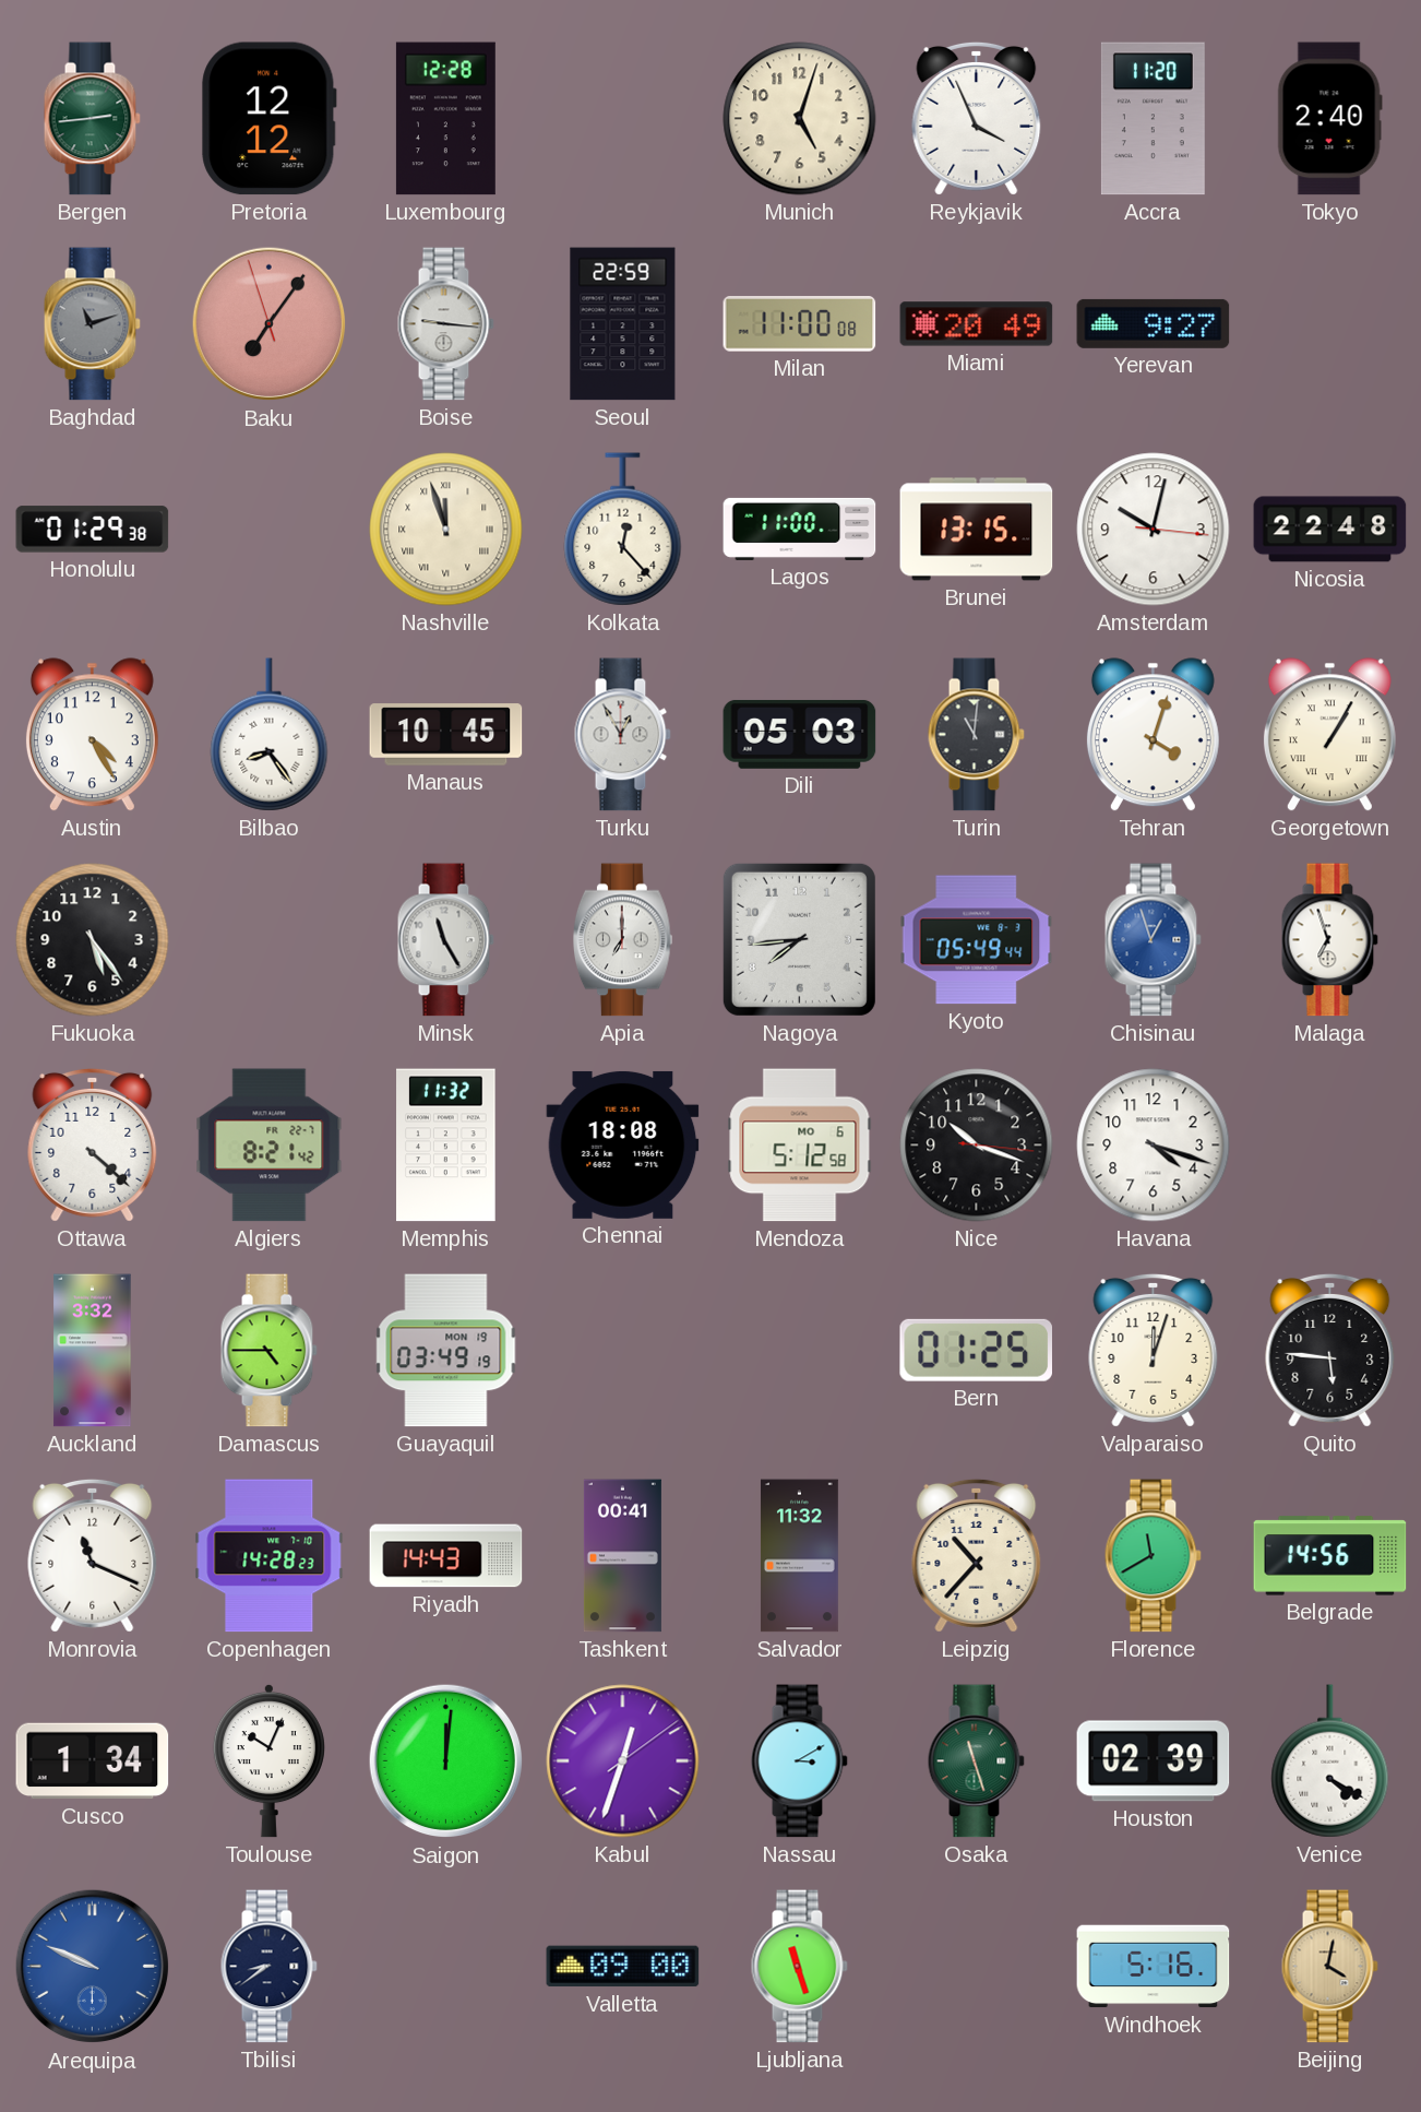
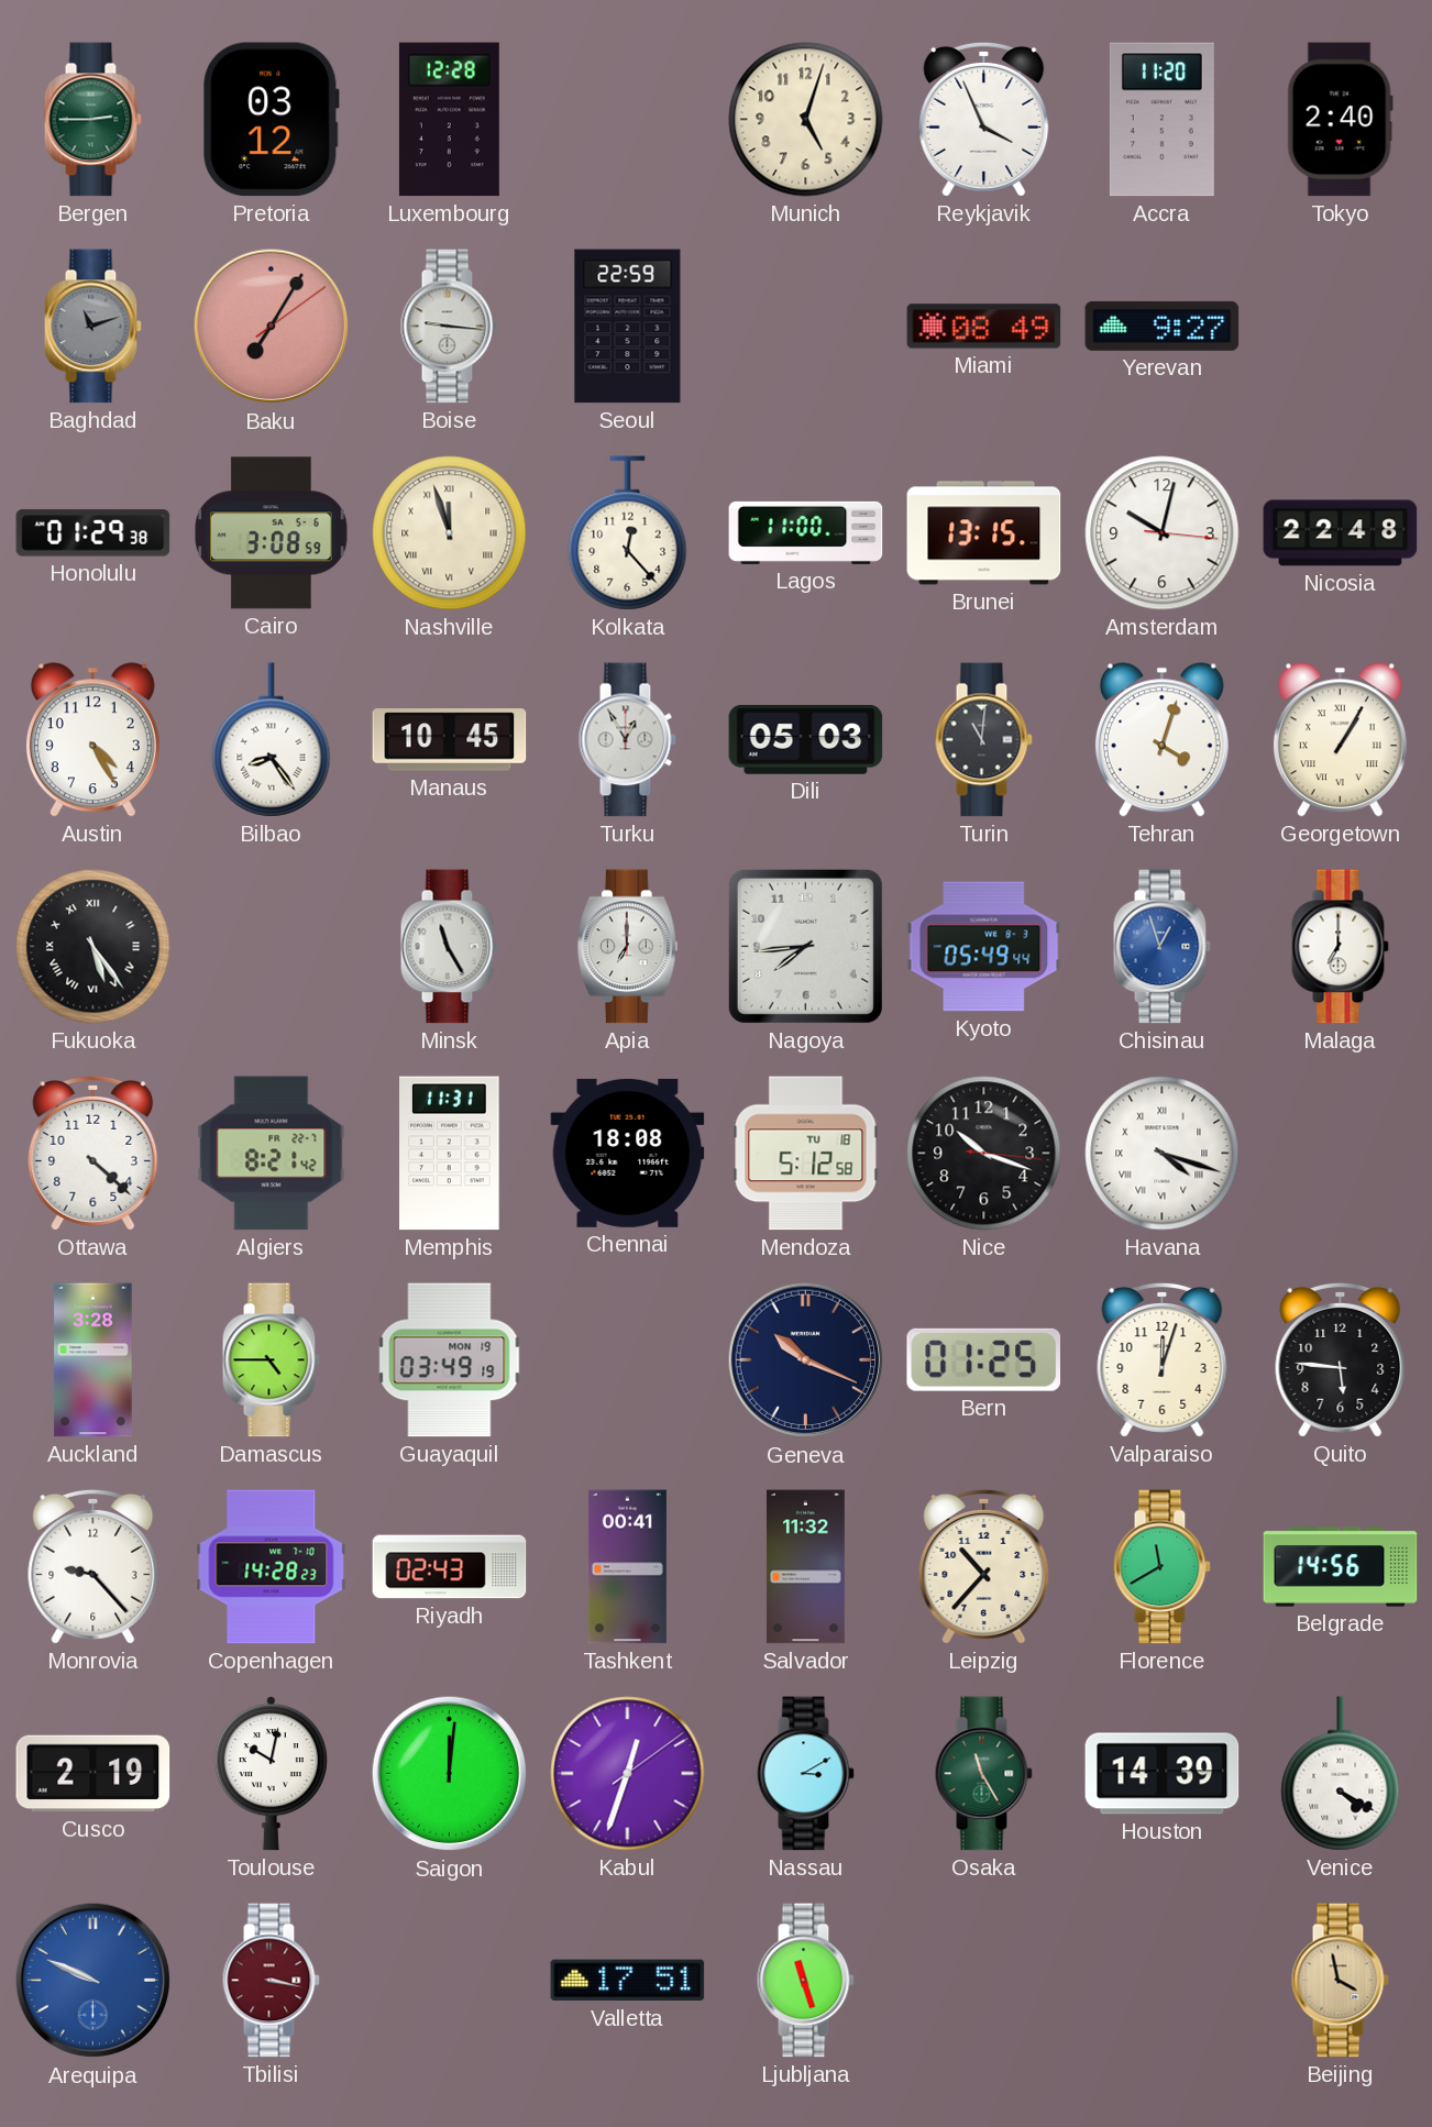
Bergen: 2:44 -> 2:45
Pretoria: 12:12 -> 03:12
Baku: 7:05:57 -> 7:05:09
Milan: 11:00 -> none
Miami: 20:49 -> 08:49
Cairo: none -> 3:08
Fukuoka numerals: Arabic -> Roman
Malaga: 6:57 -> 7:00
Memphis: 11:32 -> 11:31
Mendoza date: MO 6 -> TU 18
Havana numerals: Arabic -> Roman
Auckland: 3:32 -> 3:28
Geneva: none -> 10:19
Monrovia: 11:19 -> 9:23
Riyadh: 14:43 -> 02:43
Cusco: 1:34 -> 2:19
Toulouse: 10:04 -> 10:02
Osaka: 11:27 -> 11:25
Houston: 02:39 -> 14:39
Tbilisi: 8:39 -> 3:17
Tbilisi dial: navy -> burgundy
Valletta: 09:00 -> 17:51
Windhoek: 5:16 -> none
Beijing: 4:02 -> 3:58
